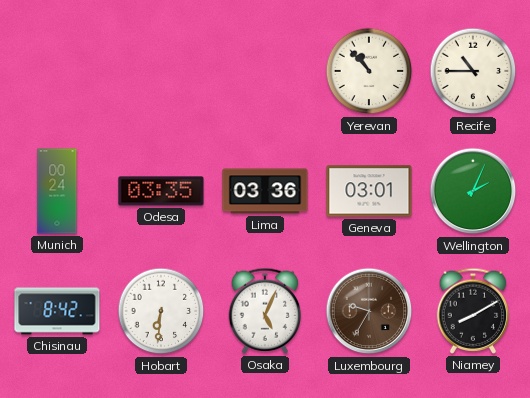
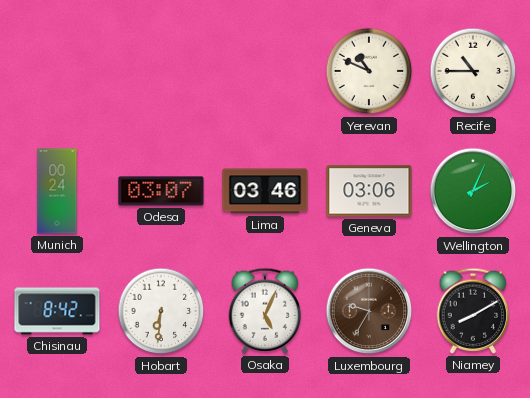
Yerevan: 10:53 -> 10:49
Odesa: 03:35 -> 03:07
Lima: 03:36 -> 03:46
Geneva: 03:01 -> 03:06
